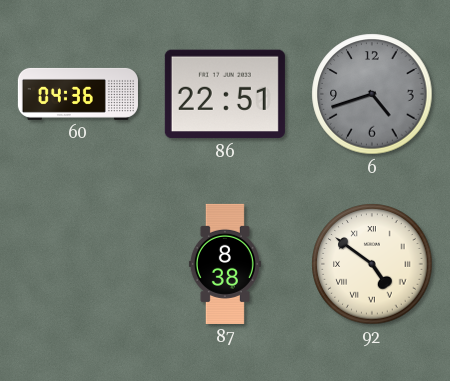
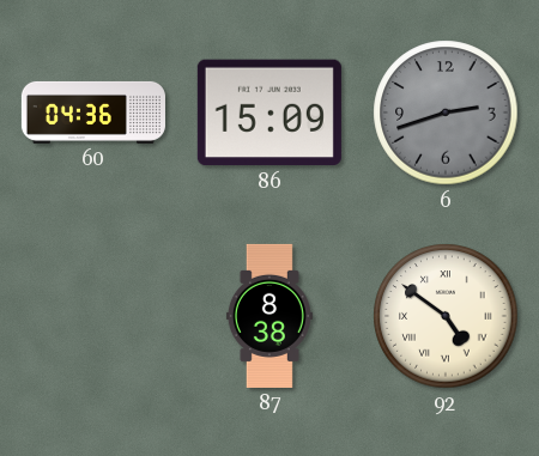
86: 22:51 -> 15:09
6: 4:42 -> 2:42
